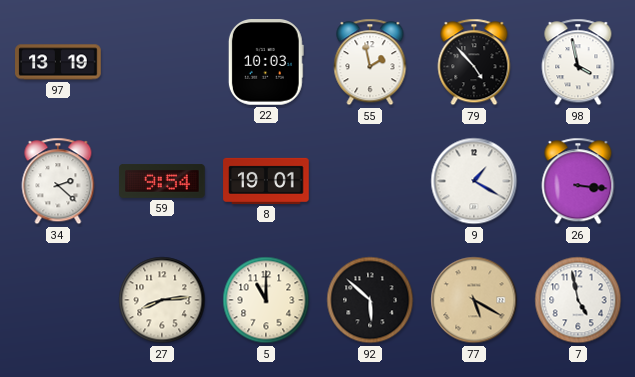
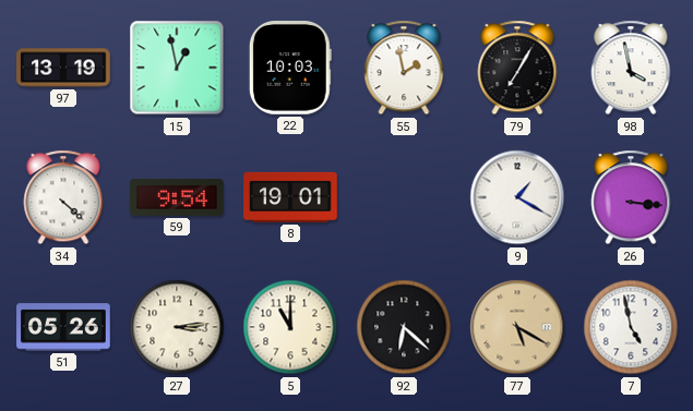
15: none -> 12:58
79: 4:53 -> 7:05
34: 2:22 -> 4:22
51: none -> 05:26
27: 8:14 -> 3:14
92: 5:52 -> 6:22
